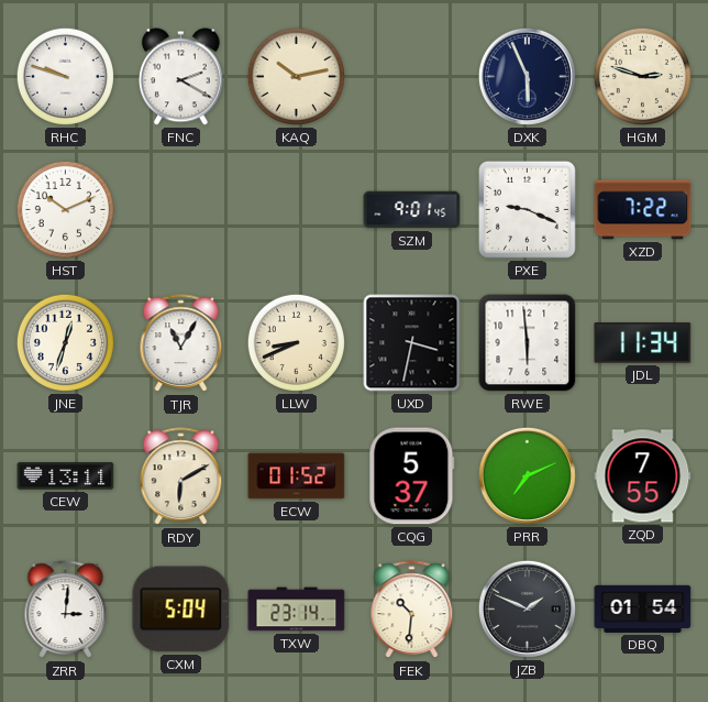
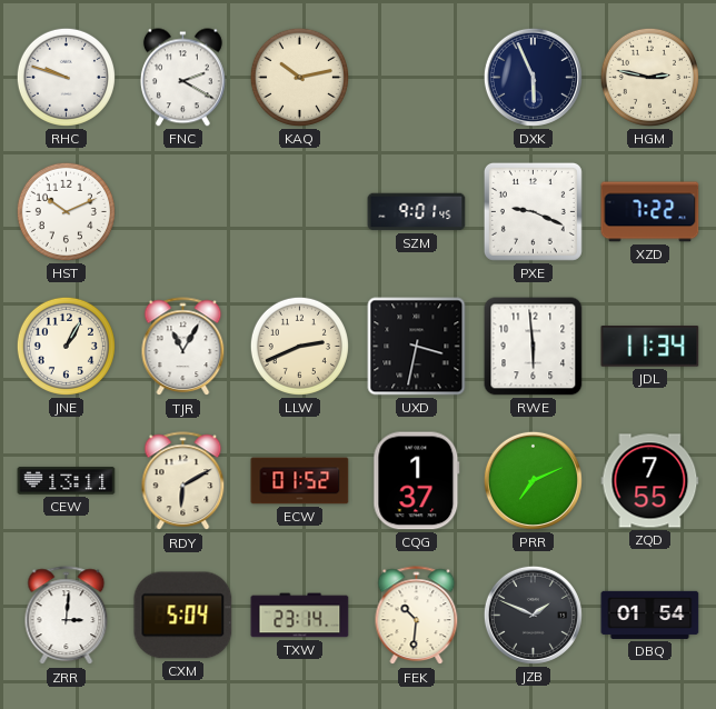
HGM: 2:48 -> 2:47
JNE: 12:33 -> 1:05
LLW: 8:41 -> 2:41
CQG: 5:37 -> 1:37
